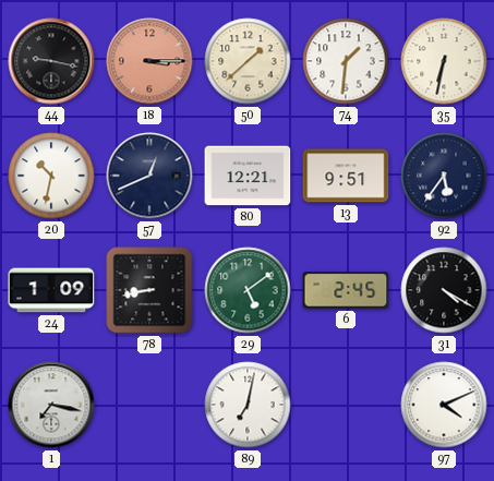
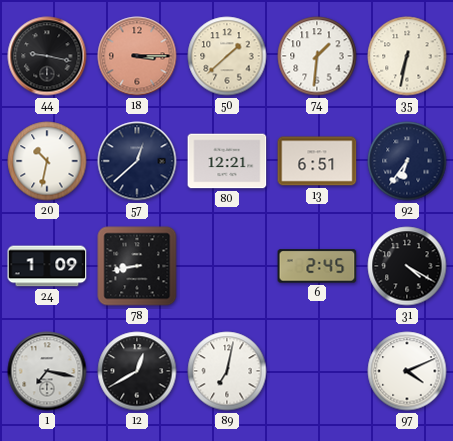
57: 12:41 -> 12:38
13: 9:51 -> 6:51
92: 5:36 -> 6:36
29: 5:09 -> none
12: none -> 12:40
